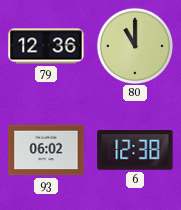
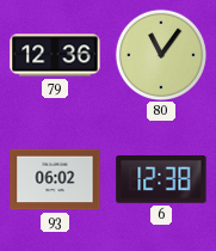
80: 11:00 -> 11:06
